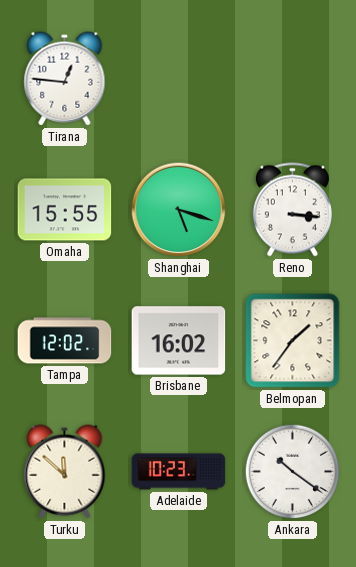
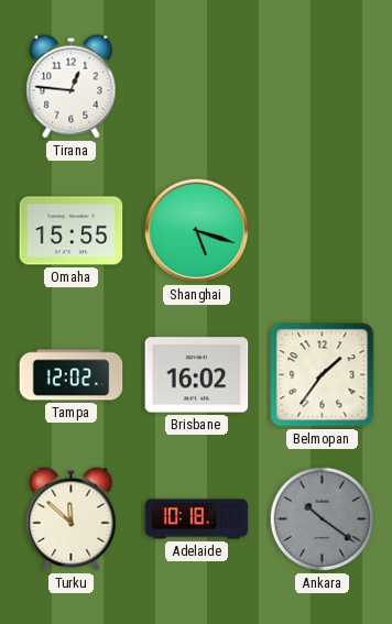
Reno: 3:16 -> none
Adelaide: 10:23 -> 10:18
Ankara dial: white -> grey
